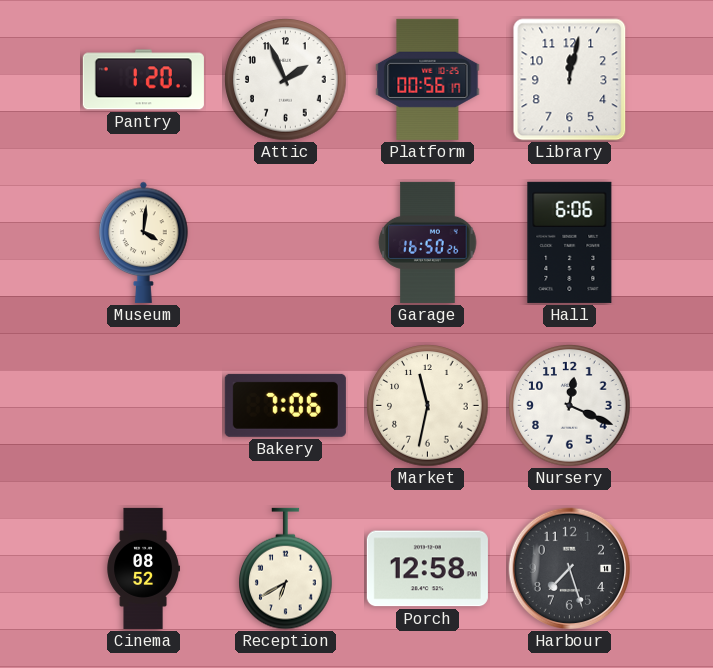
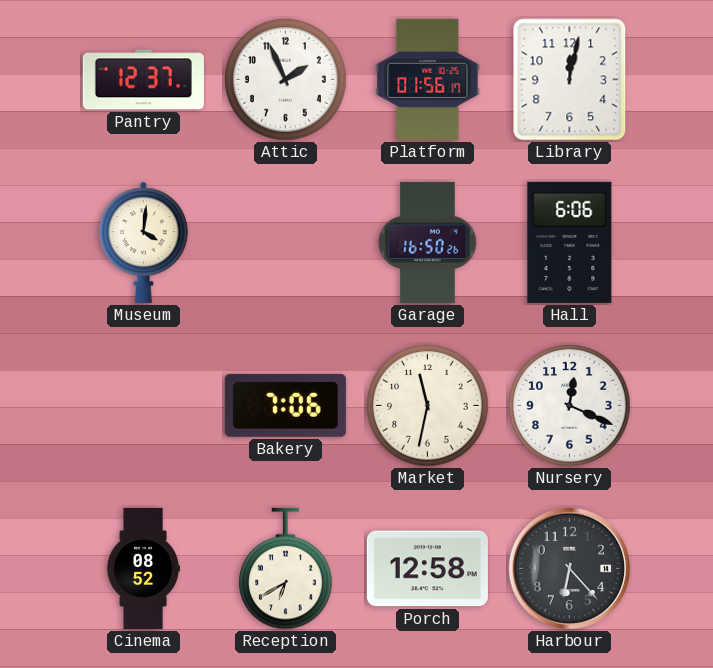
Pantry: 1:20 -> 12:37
Platform: 00:56 -> 01:56
Harbour: 7:27 -> 6:23
